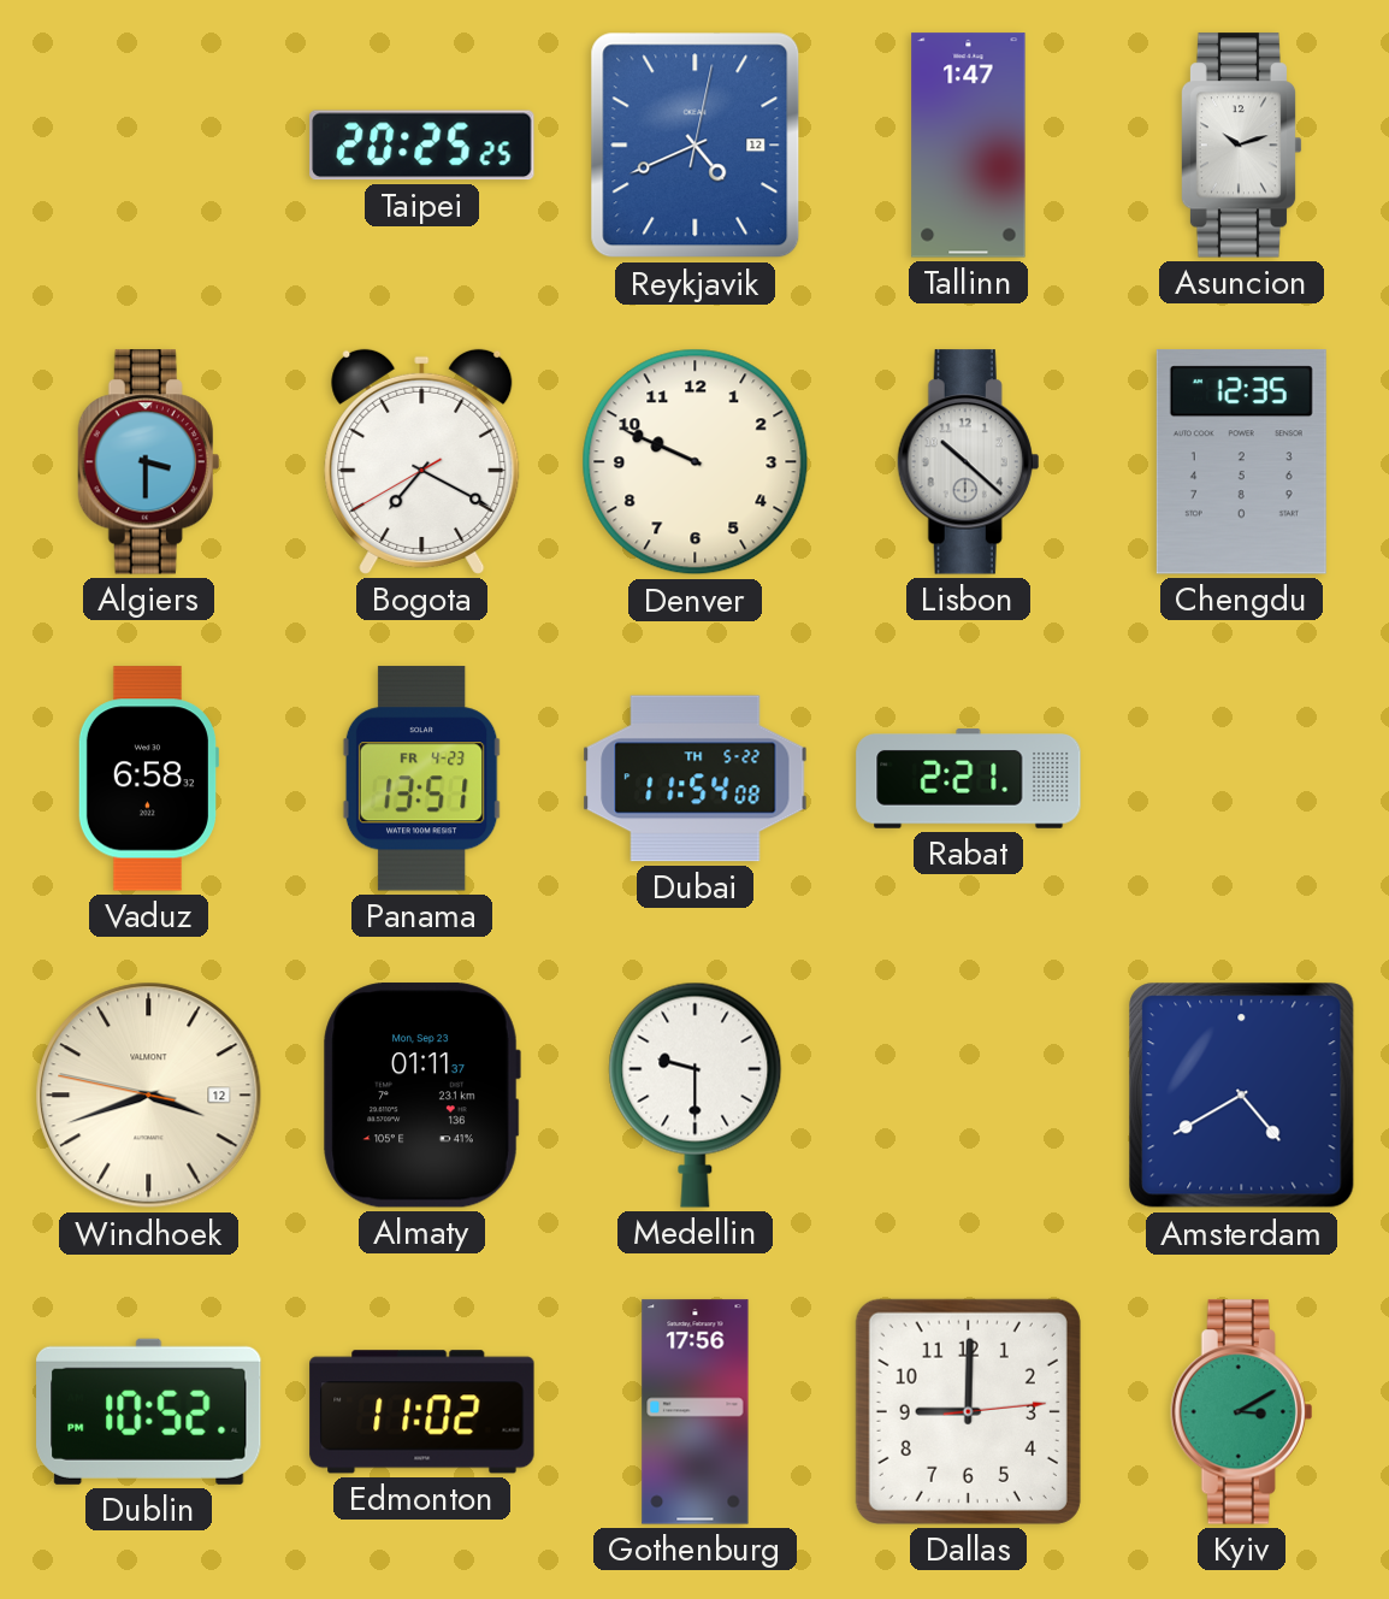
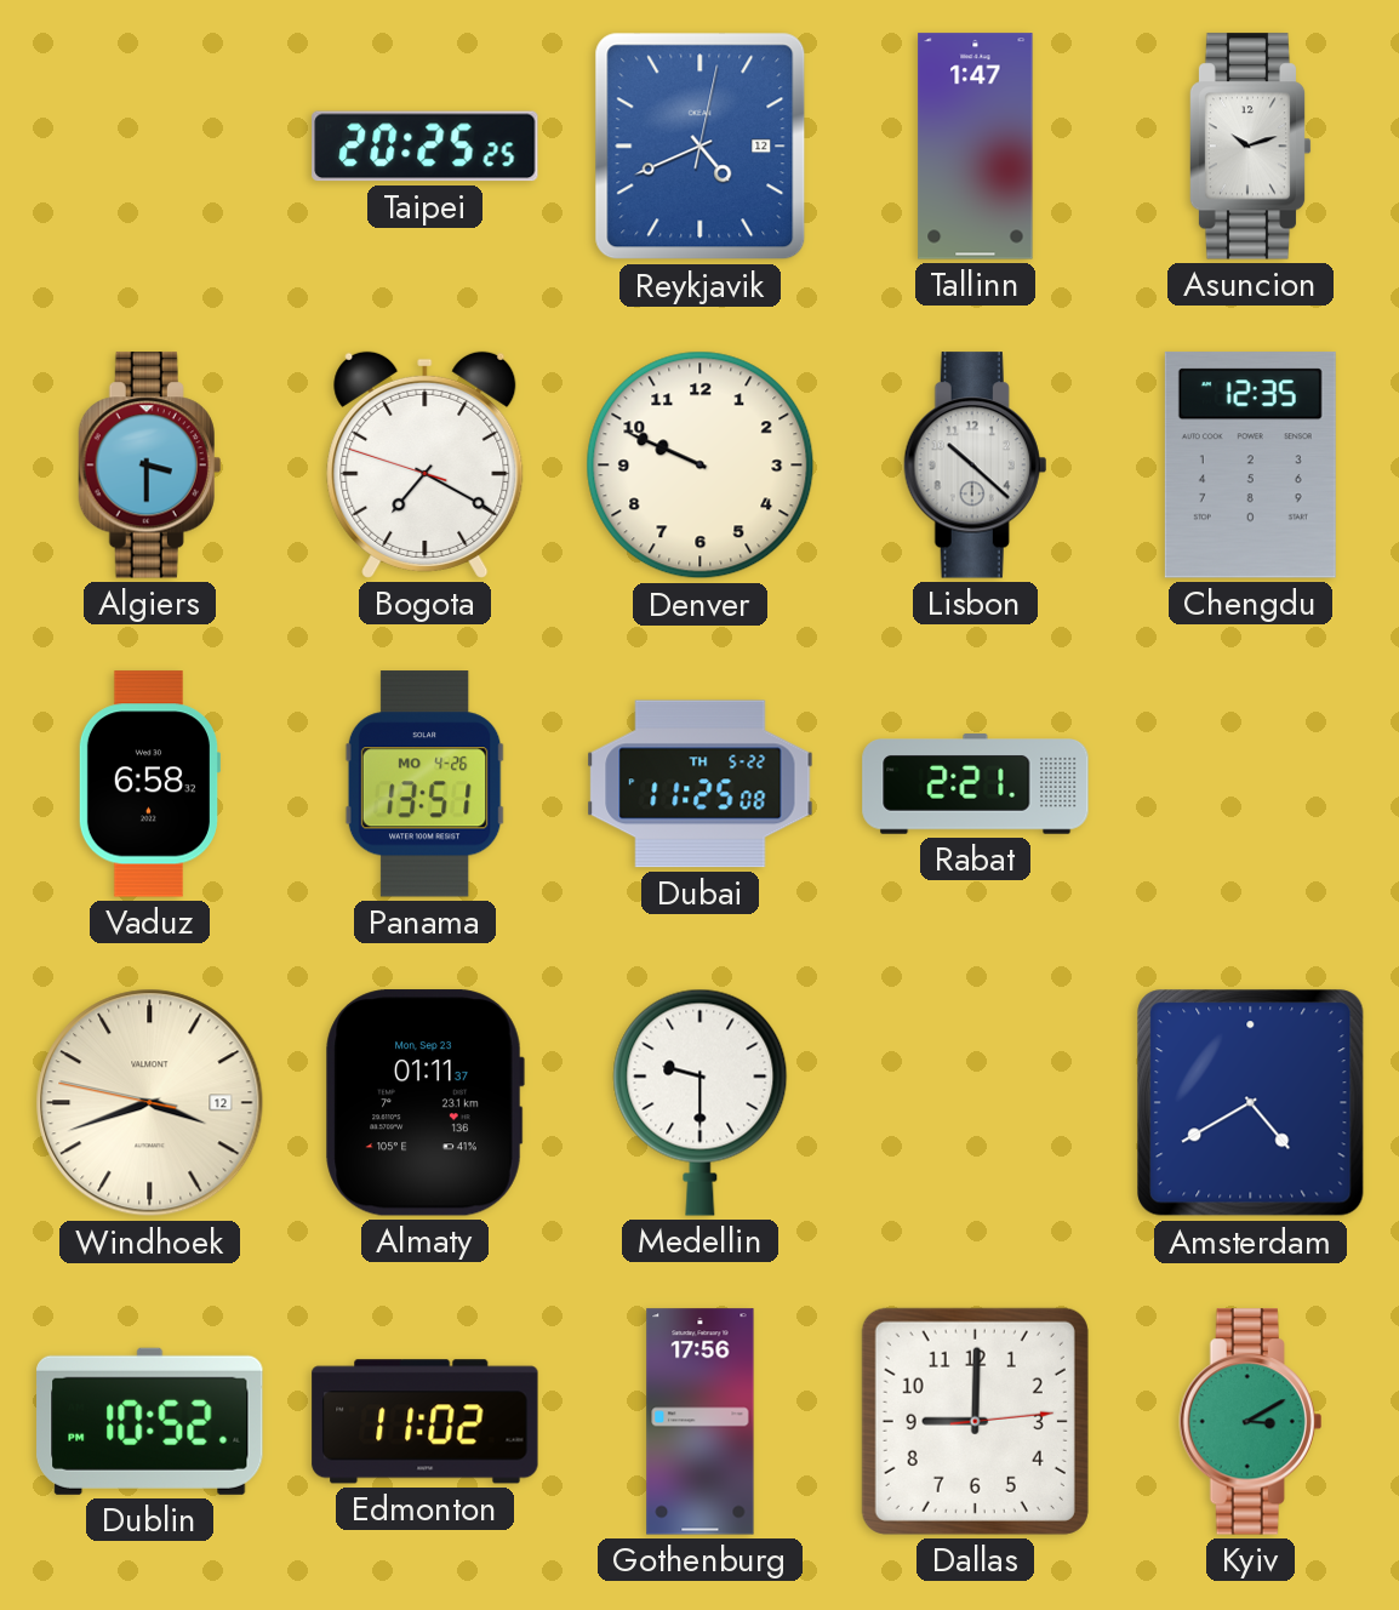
Bogota: 7:19:40 -> 7:19:48
Panama date: FR 4-23 -> MO 4-26
Dubai: 11:54 -> 11:25
